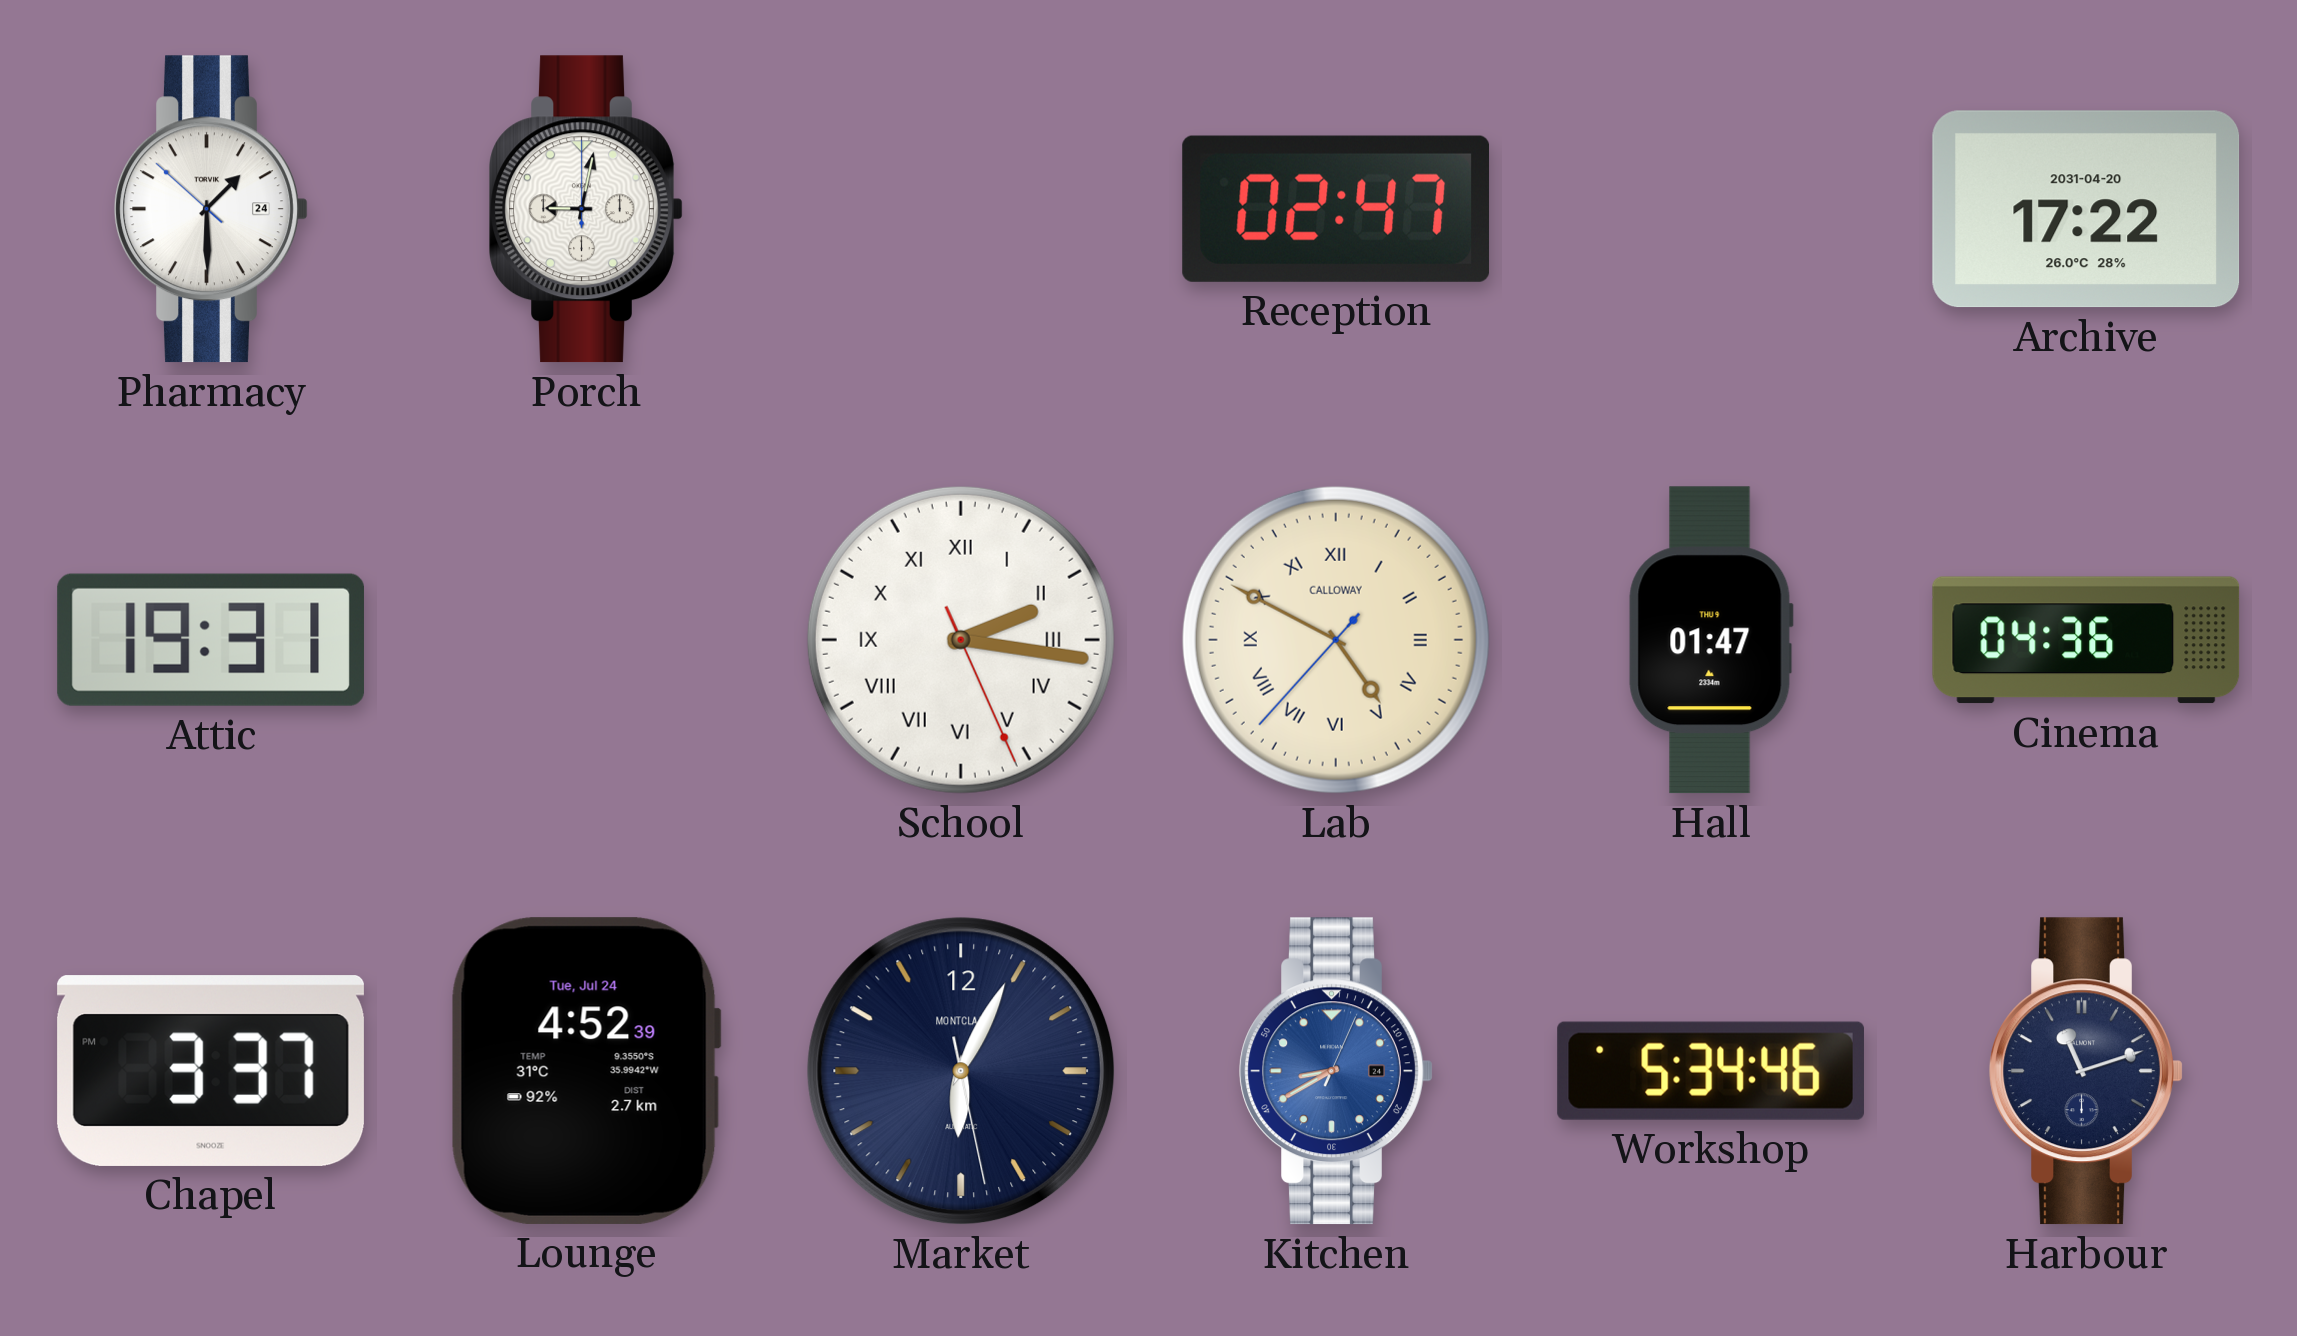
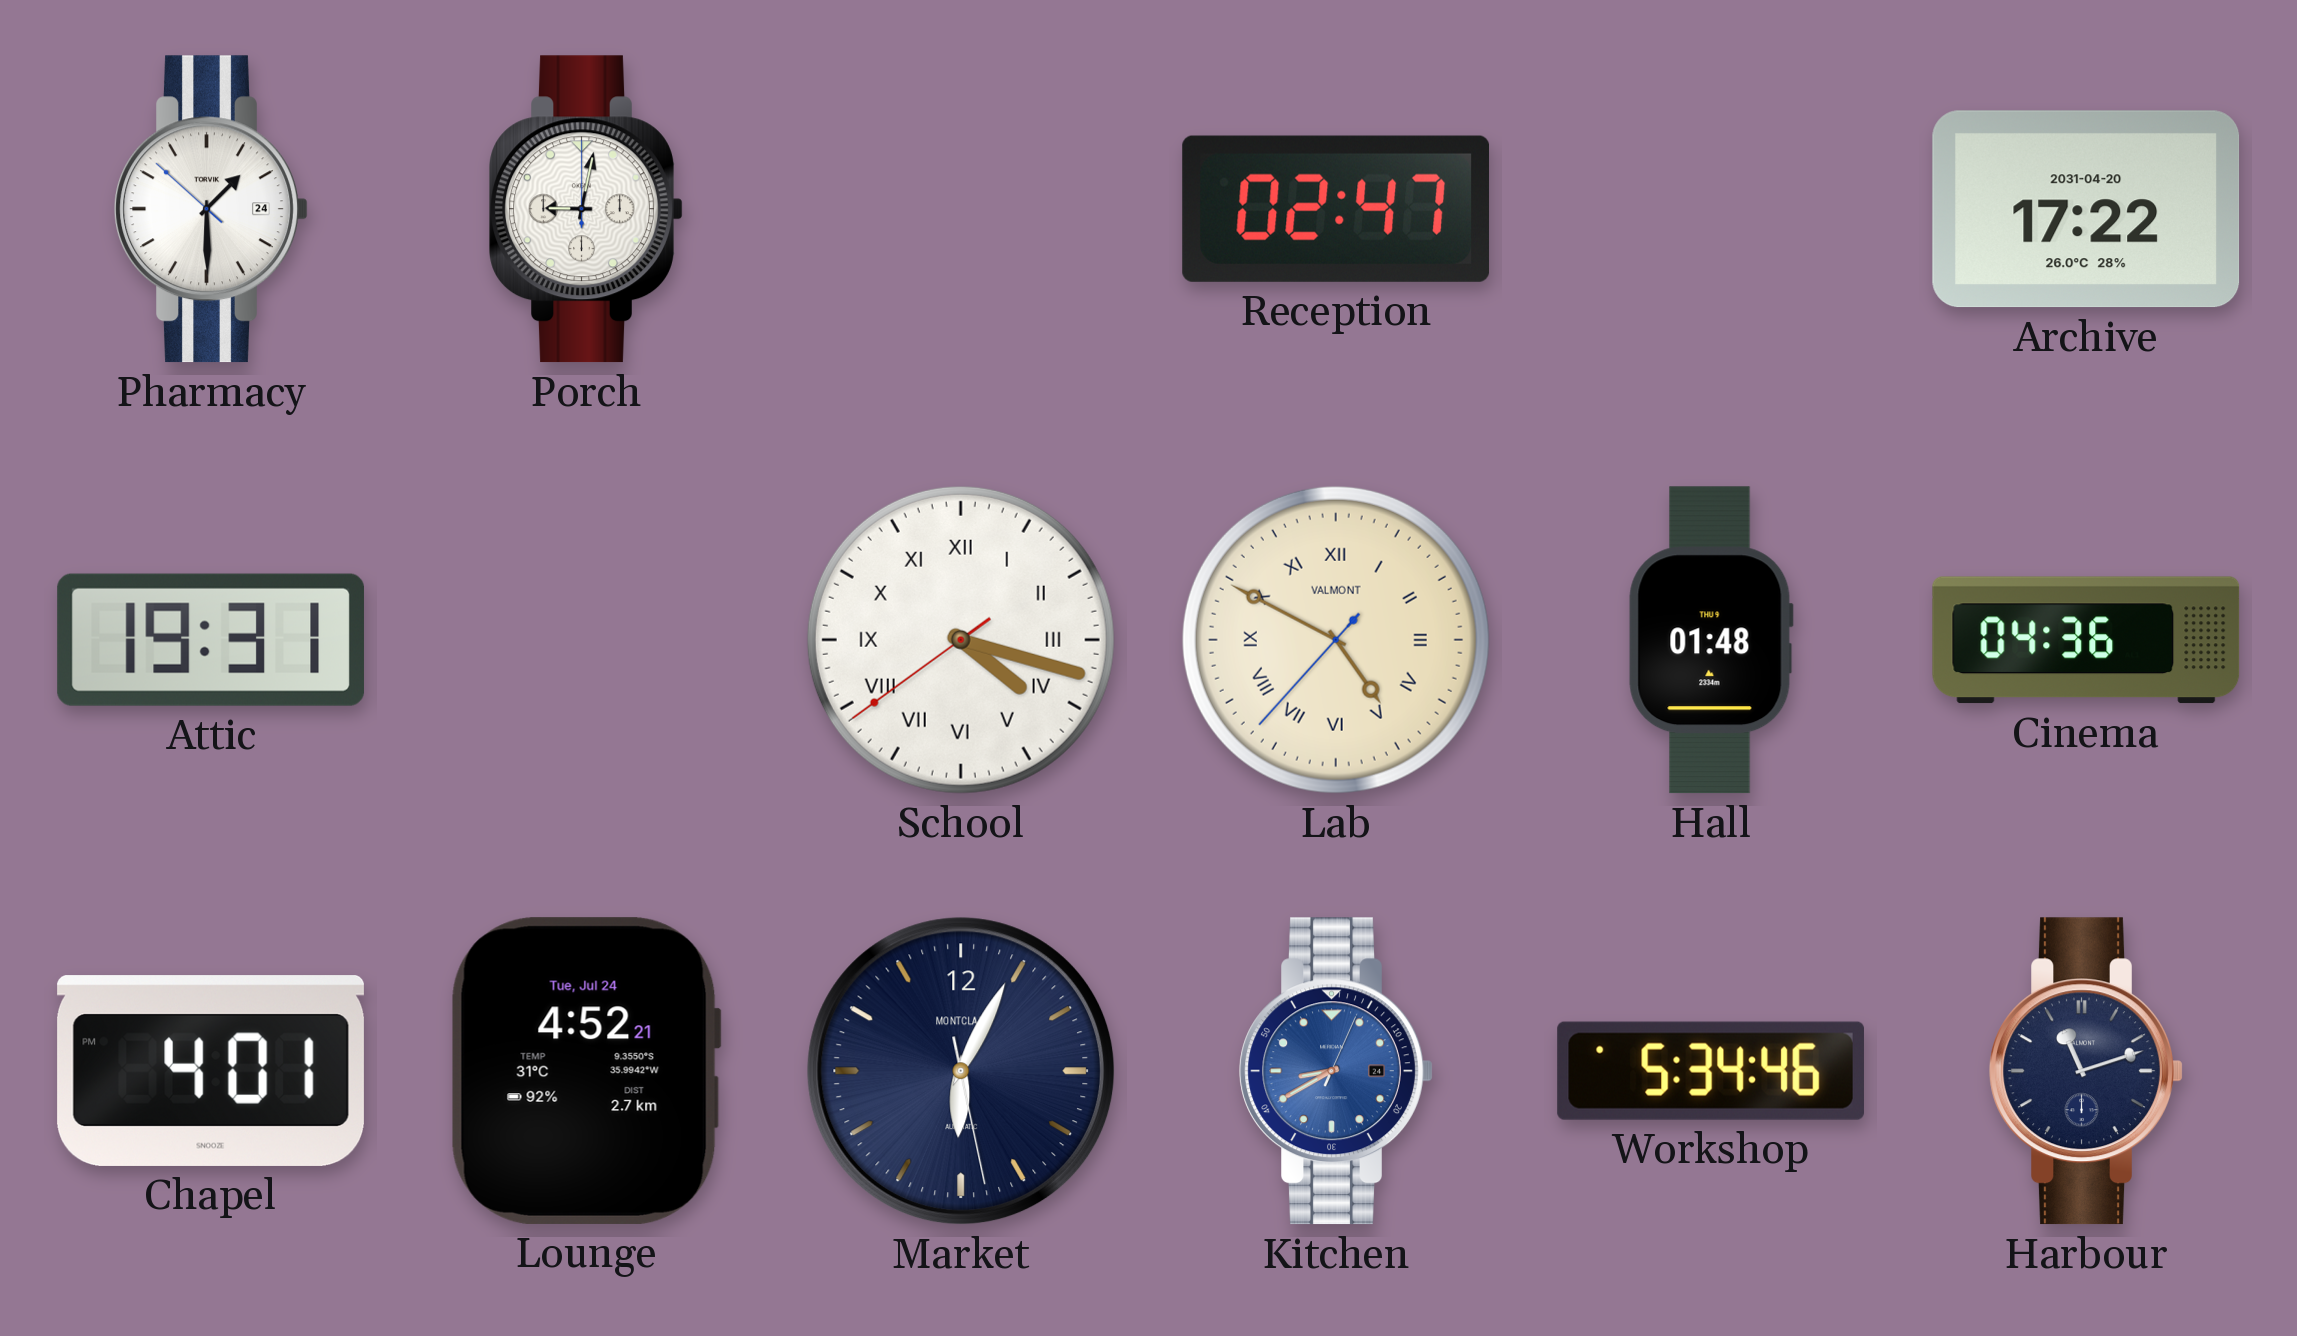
School: 2:16 -> 4:17
Lab brand: CALLOWAY -> VALMONT
Hall: 01:47 -> 01:48
Chapel: 3:37 -> 4:01
Lounge: 4:52:39 -> 4:52:21
